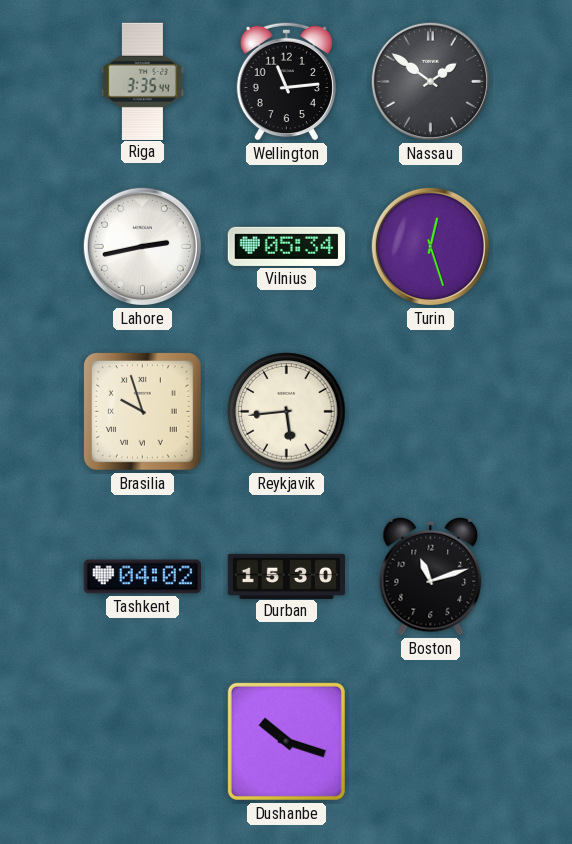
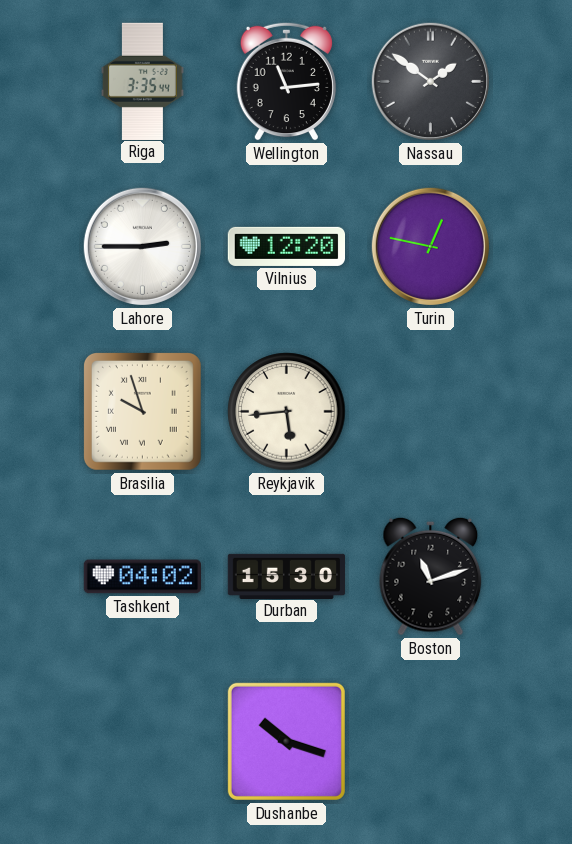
Lahore: 2:43 -> 2:45
Vilnius: 05:34 -> 12:20
Turin: 12:27 -> 12:47
